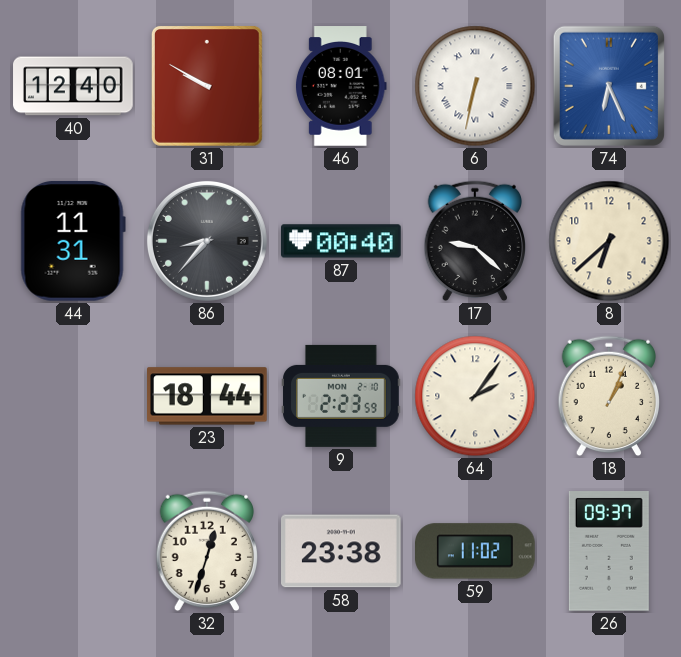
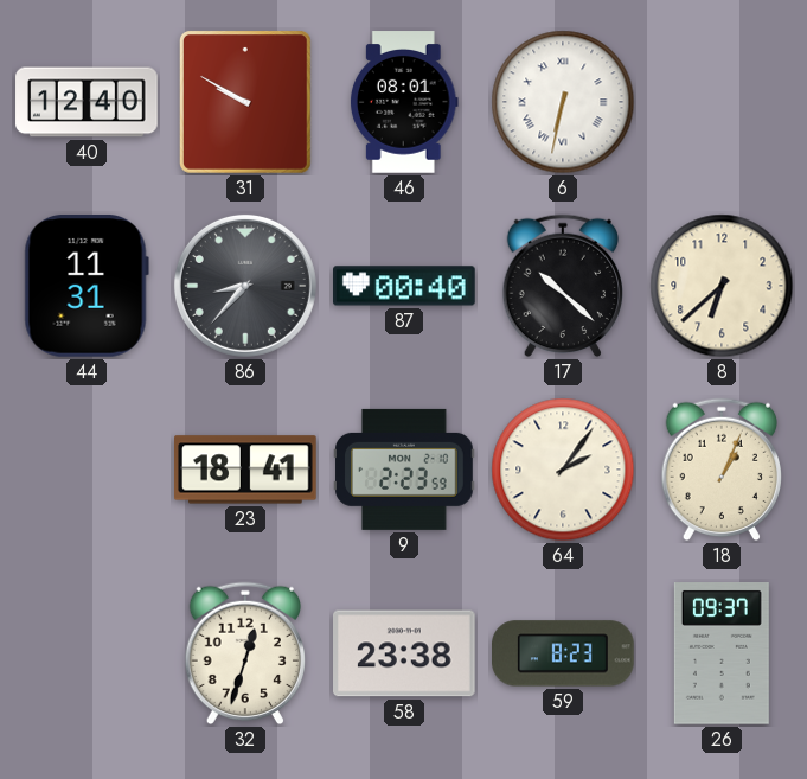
74: 6:26 -> none
17: 9:22 -> 10:22
23: 18:44 -> 18:41
59: 11:02 -> 8:23
